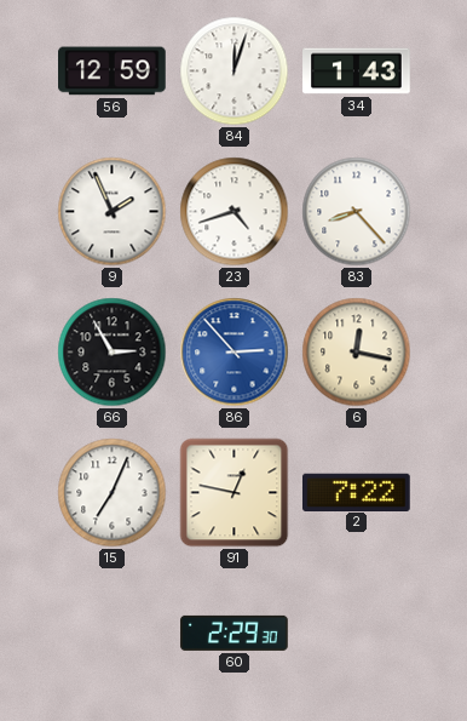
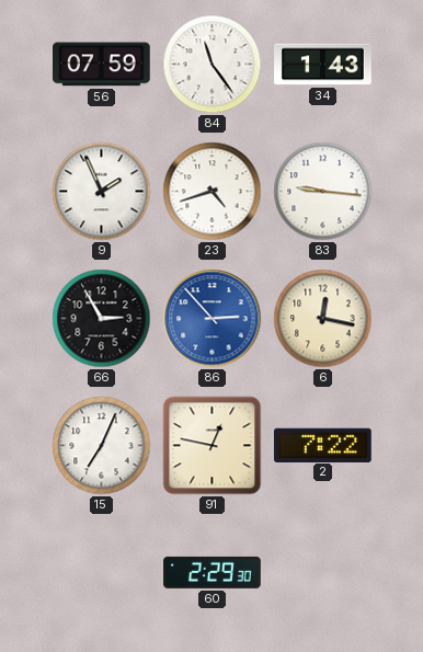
56: 12:59 -> 07:59
84: 12:03 -> 11:24
83: 8:23 -> 9:16
